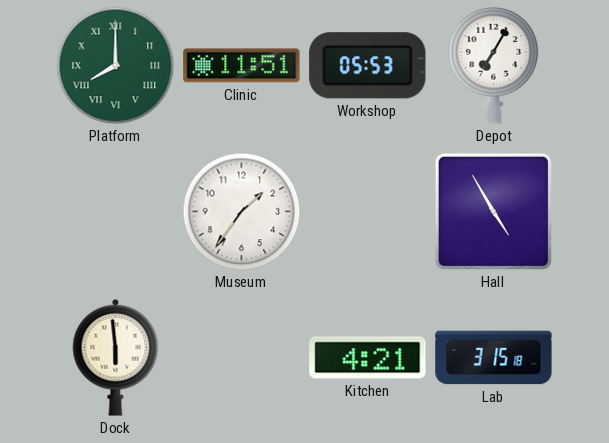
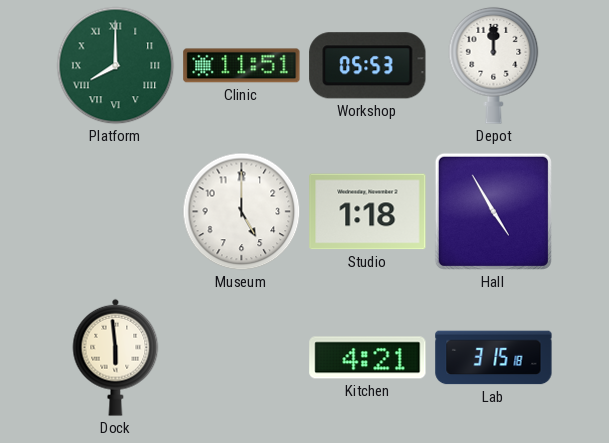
Depot: 7:05 -> 12:00
Museum: 1:36 -> 5:00
Studio: none -> 1:18
